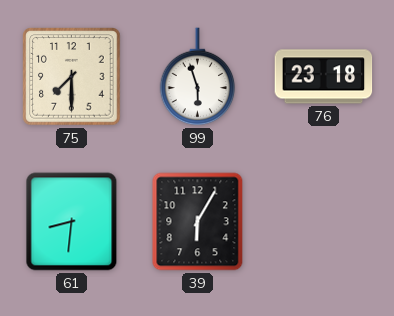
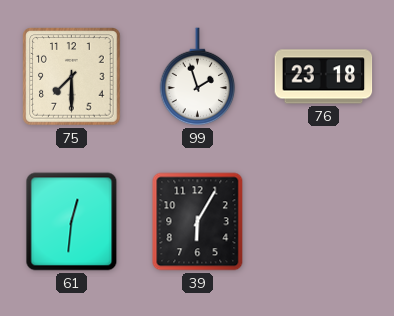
99: 5:57 -> 1:57
61: 8:31 -> 12:31
